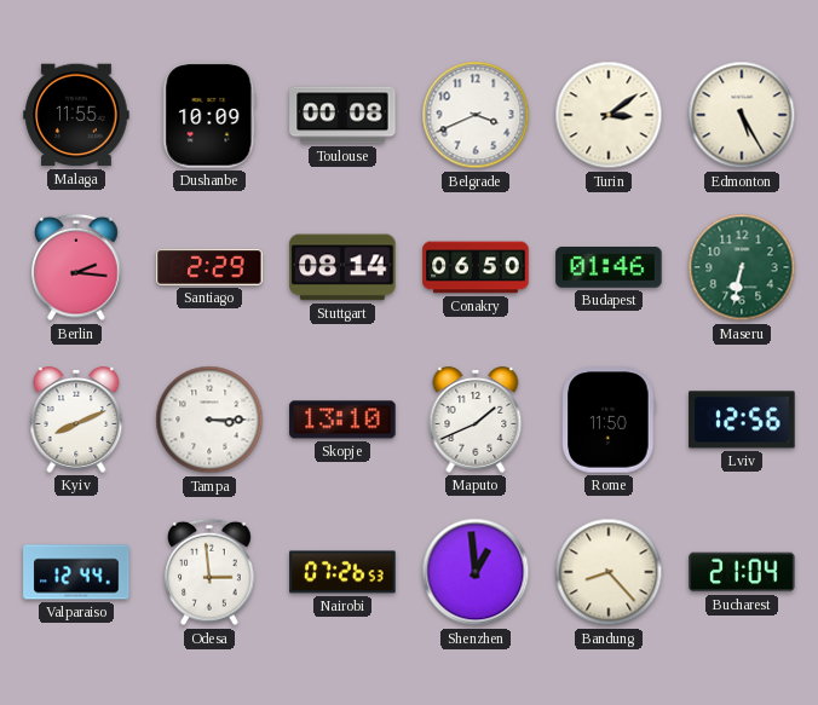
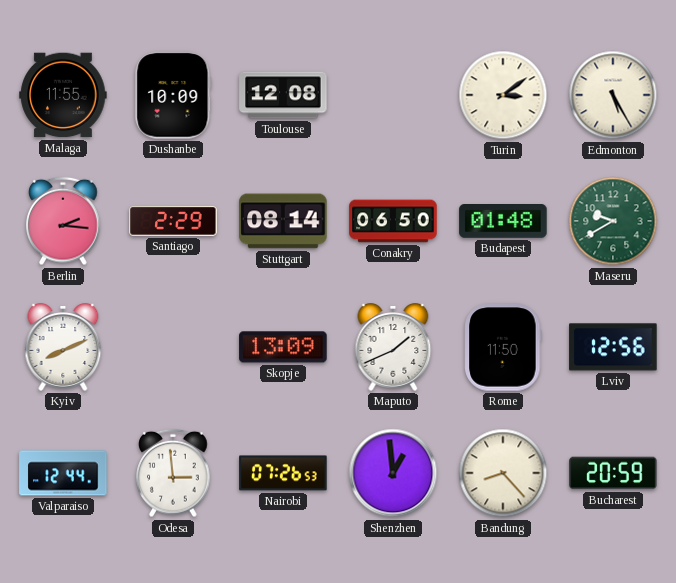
Toulouse: 00:08 -> 12:08
Belgrade: 3:41 -> none
Budapest: 01:46 -> 01:48
Maseru: 6:32 -> 9:40
Tampa: 3:15 -> none
Skopje: 13:10 -> 13:09
Bucharest: 21:04 -> 20:59
